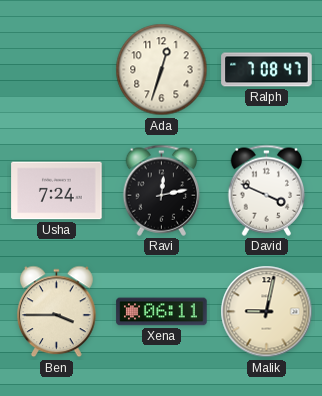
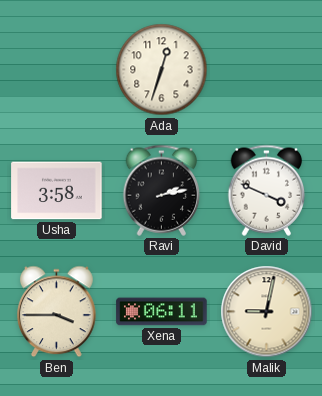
Ralph: 7:08 -> none
Usha: 7:24 -> 3:58
Ravi: 12:13 -> 2:13
